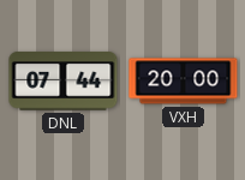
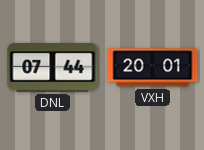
VXH: 20:00 -> 20:01
